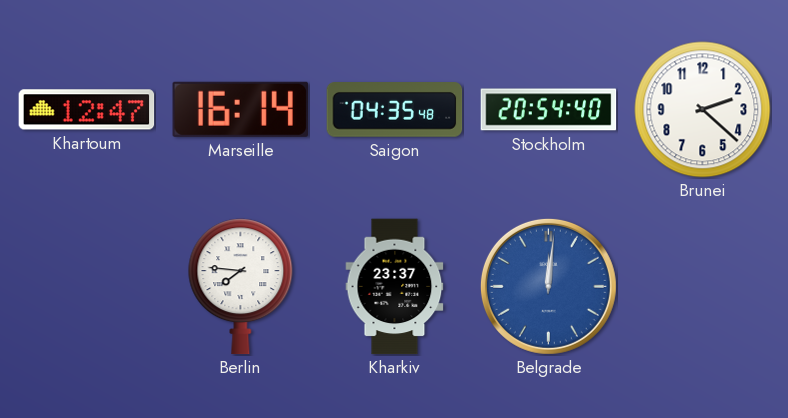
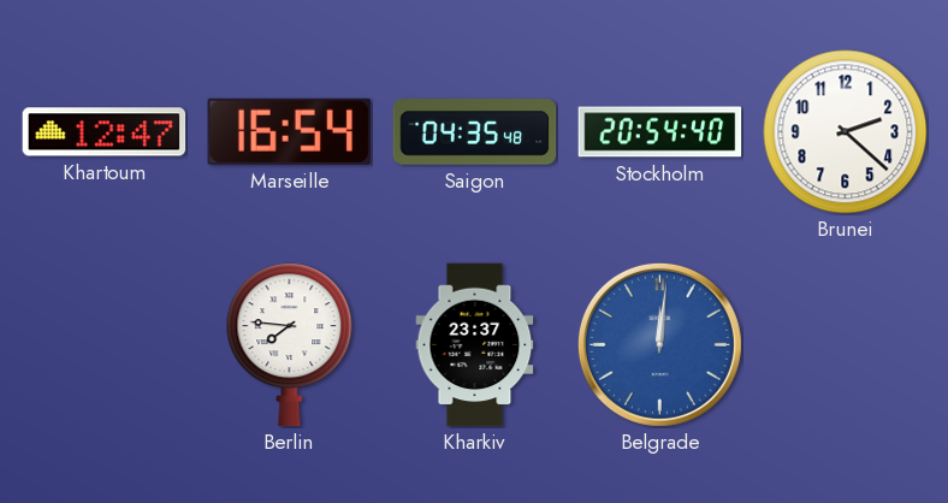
Marseille: 16:14 -> 16:54
